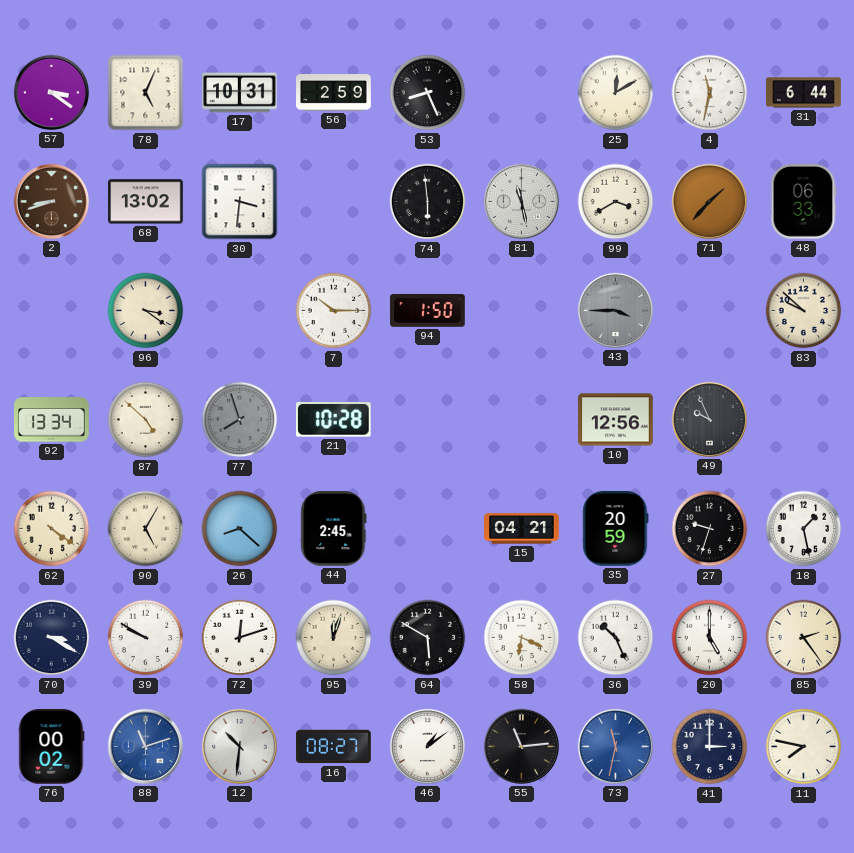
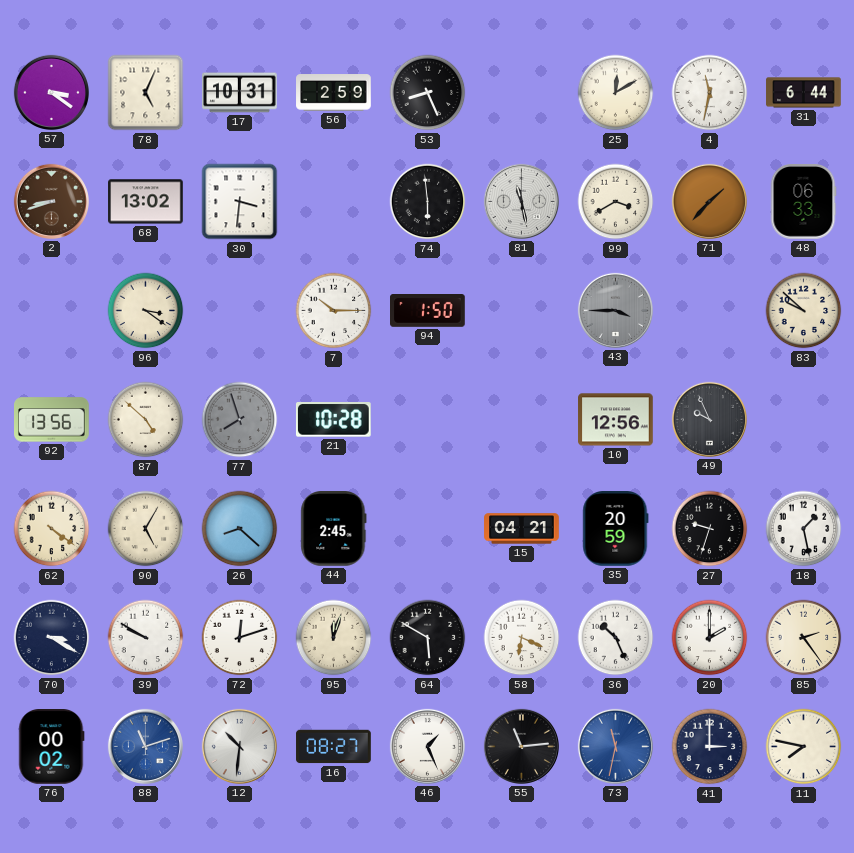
92: 13:34 -> 13:56
20: 5:00 -> 2:00
46: 1:09 -> 1:26
